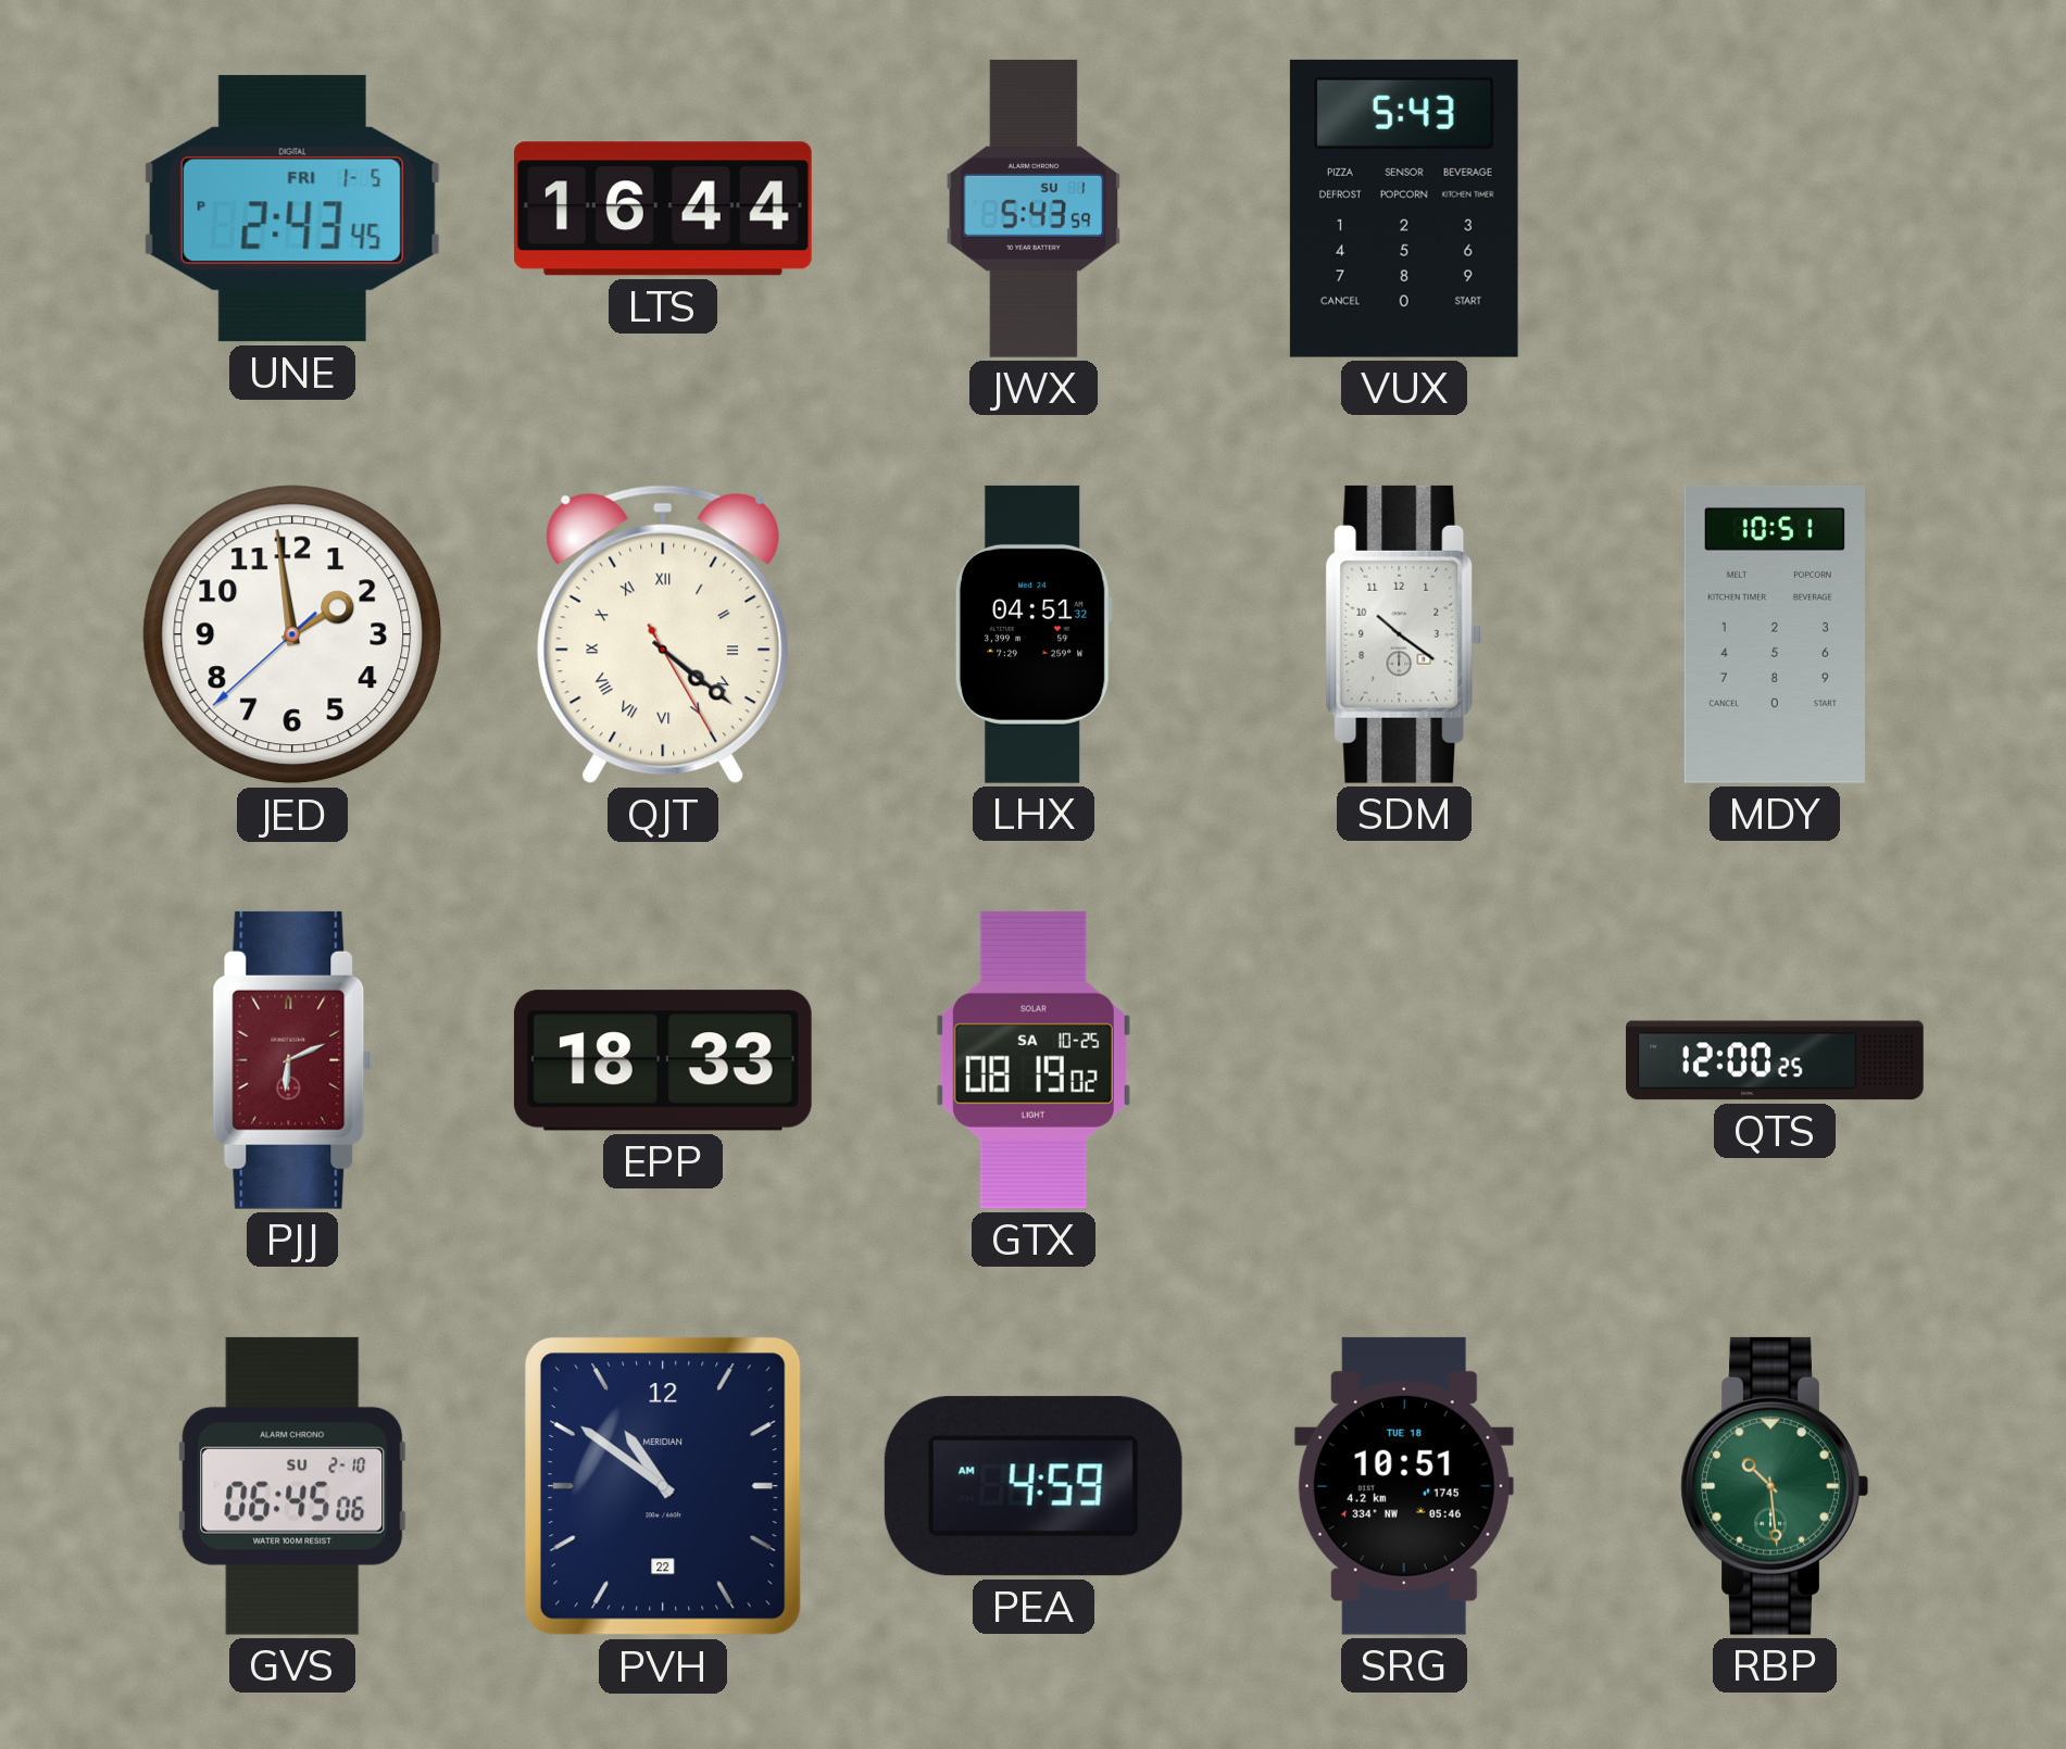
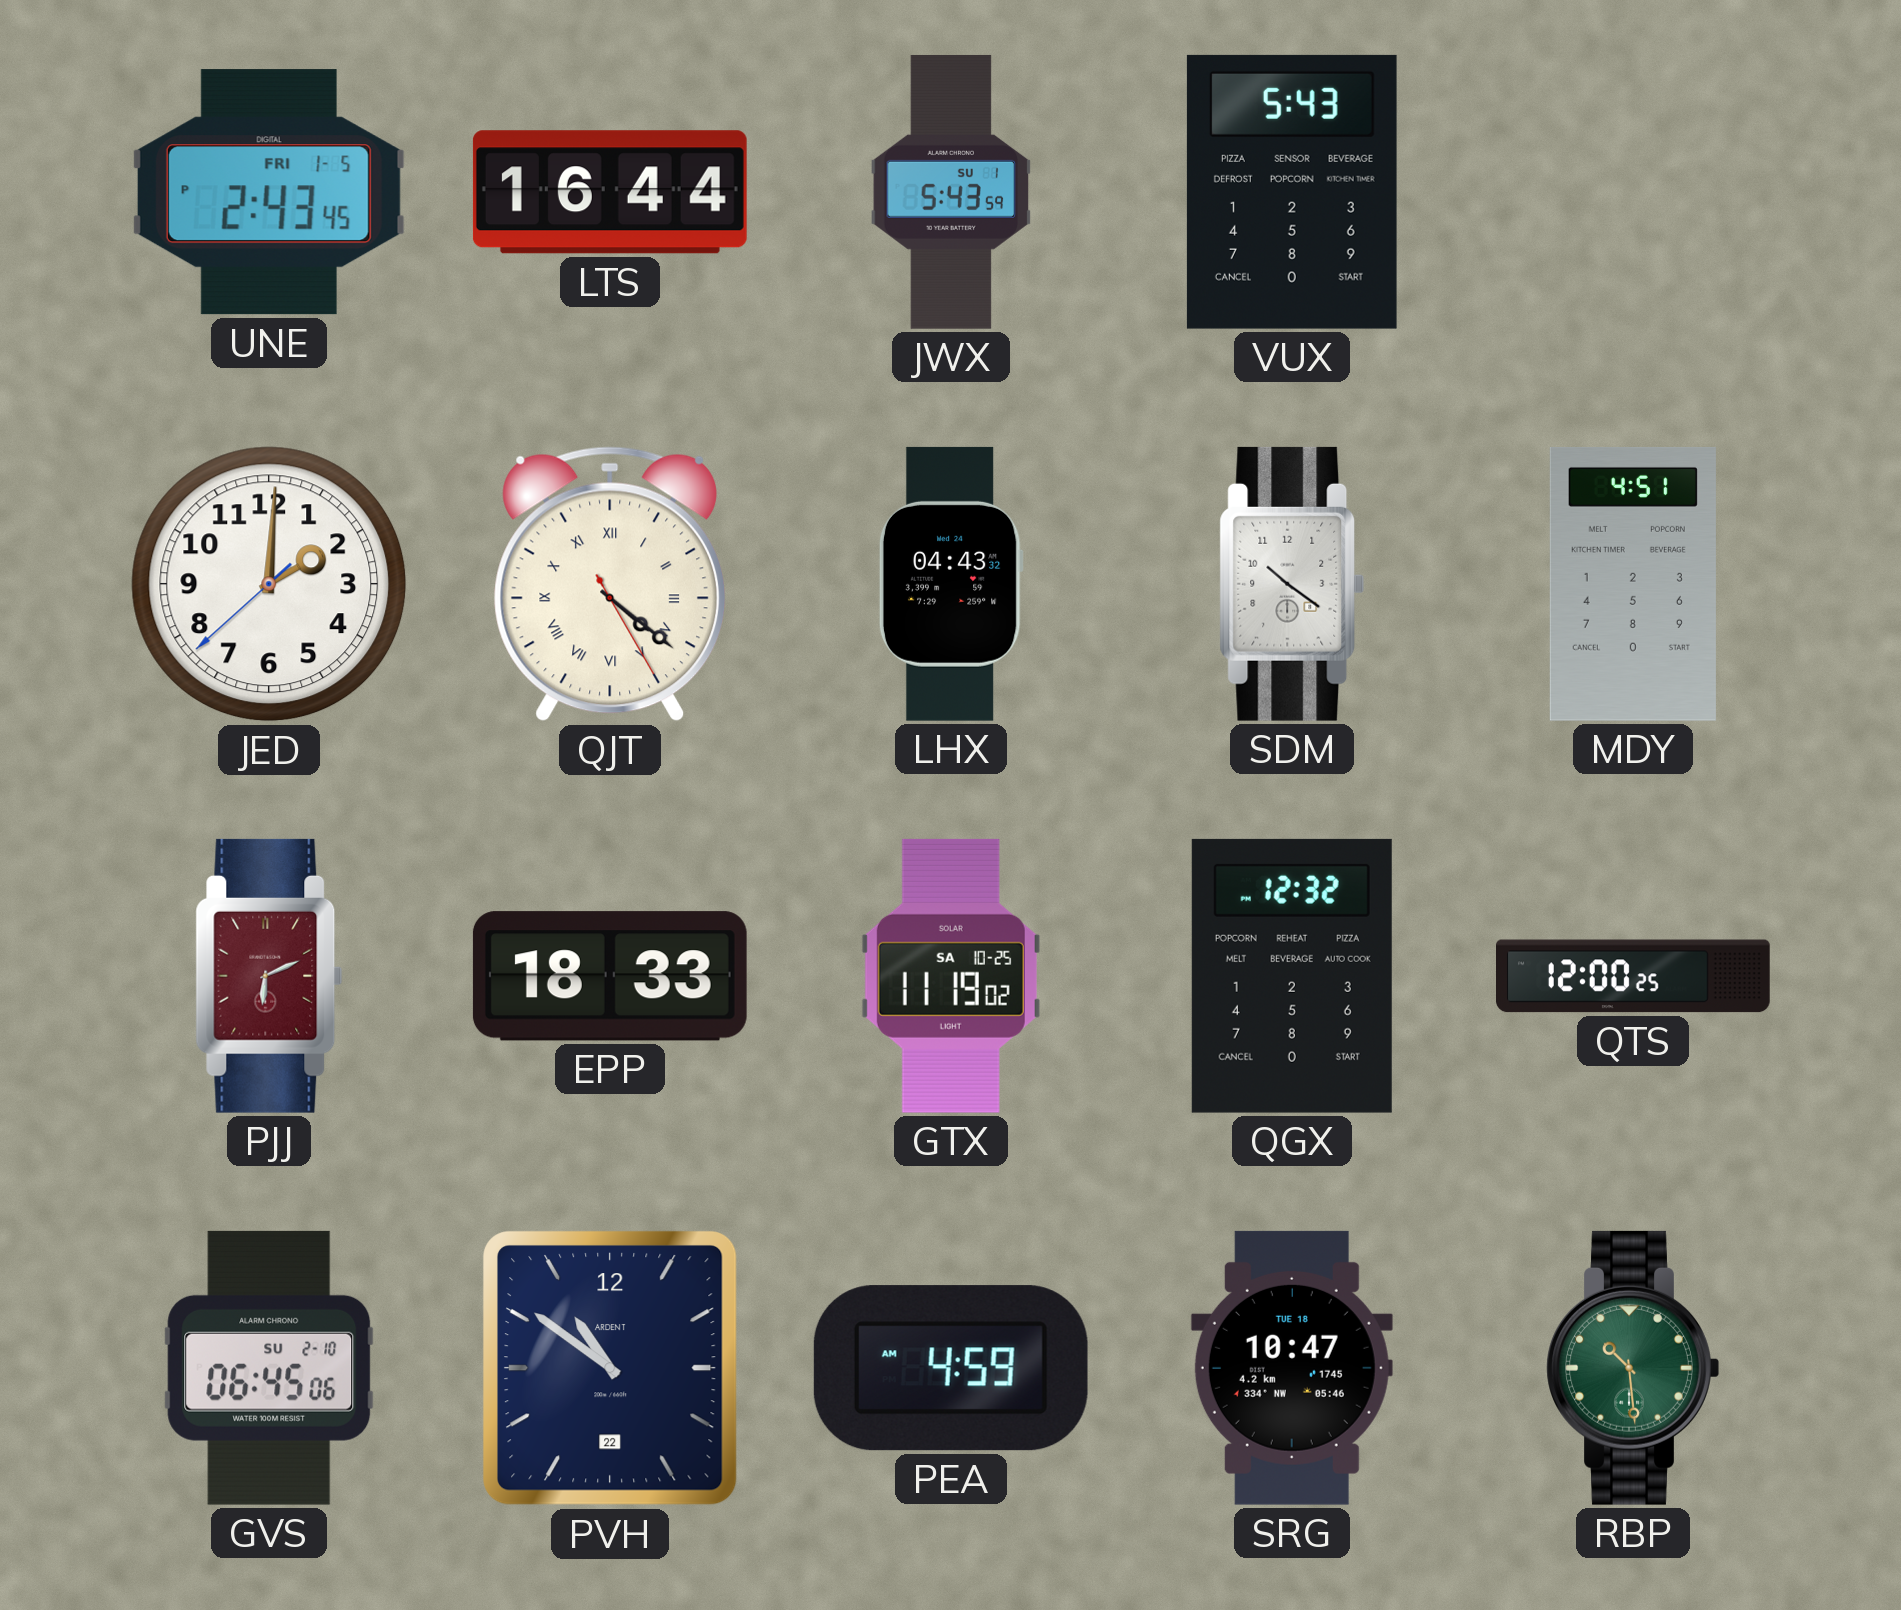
JED: 1:58 -> 2:00
LHX: 04:51 -> 04:43
MDY: 10:51 -> 4:51
GTX: 08:19 -> 11:19
QGX: none -> 12:32
PVH brand: MERIDIAN -> ARDENT
SRG: 10:51 -> 10:47
